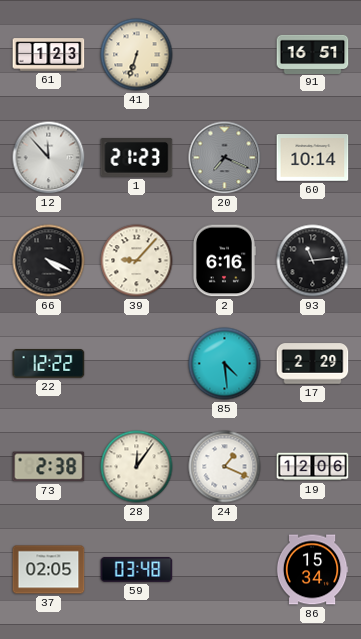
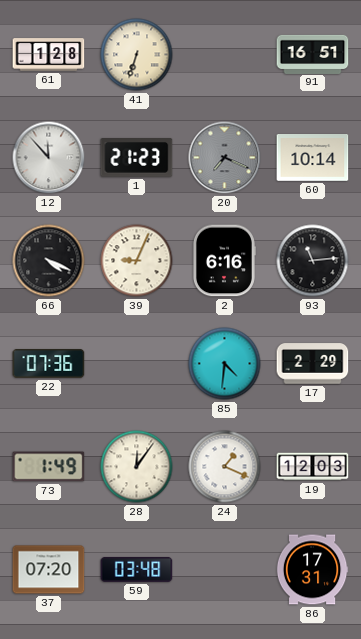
61: 1:23 -> 1:28
39: 9:07 -> 9:04
22: 12:22 -> 07:36
85: 4:29 -> 4:31
73: 2:38 -> 1:49
19: 12:06 -> 12:03
37: 02:05 -> 07:20
86: 15:34 -> 17:31
